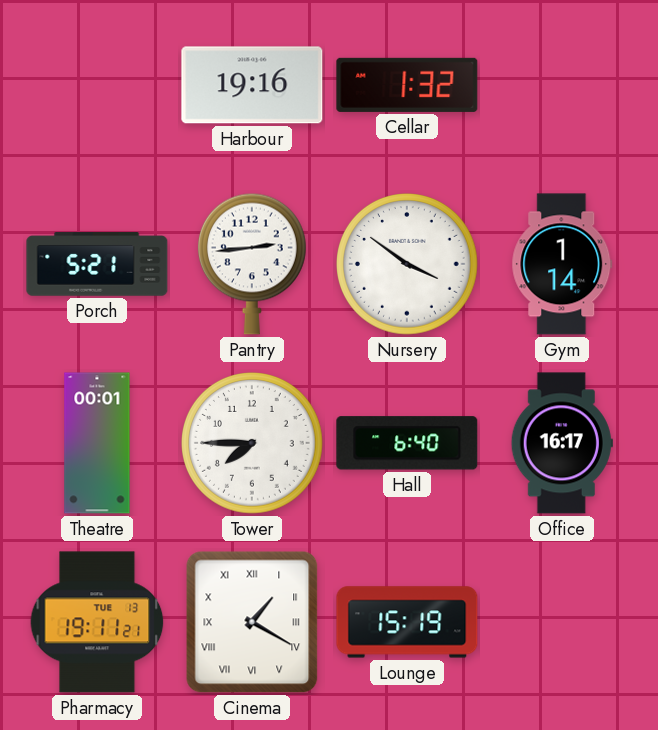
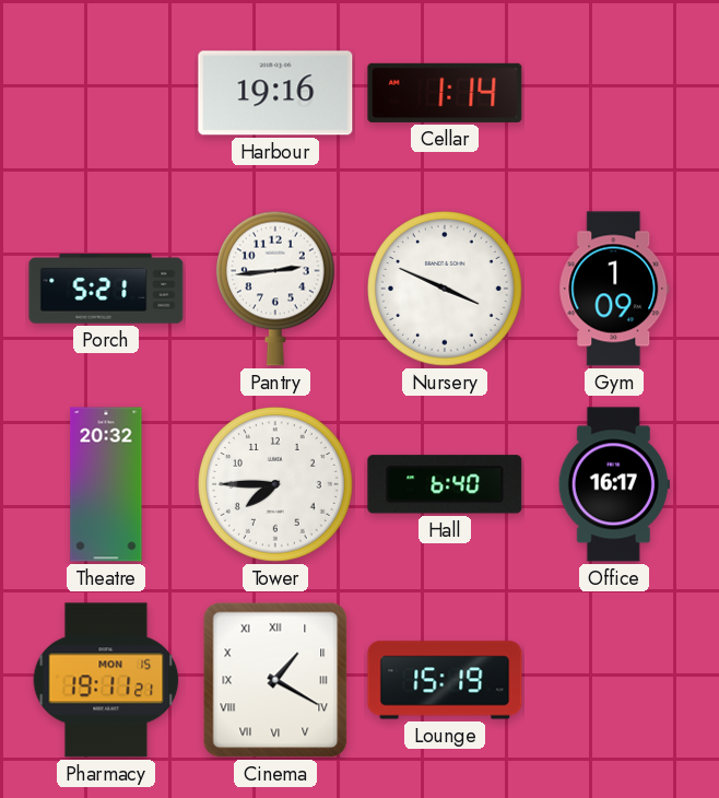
Cellar: 1:32 -> 1:14
Nursery: 3:51 -> 3:49
Gym: 1:14 -> 1:09
Theatre: 00:01 -> 20:32
Pharmacy date: TUE 13 -> MON 15
